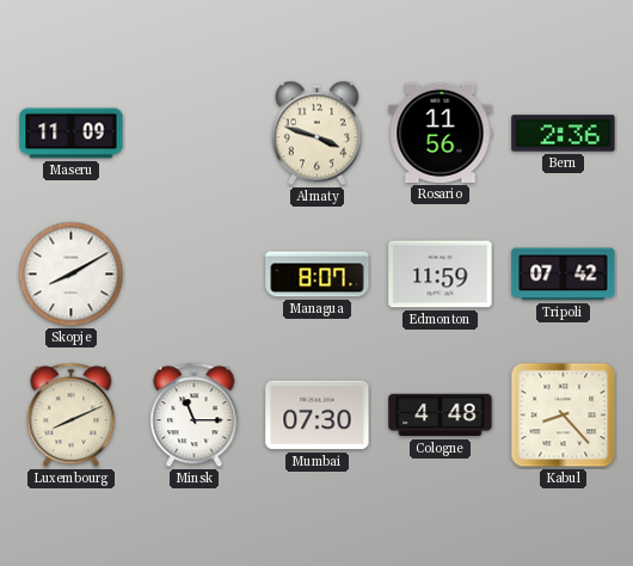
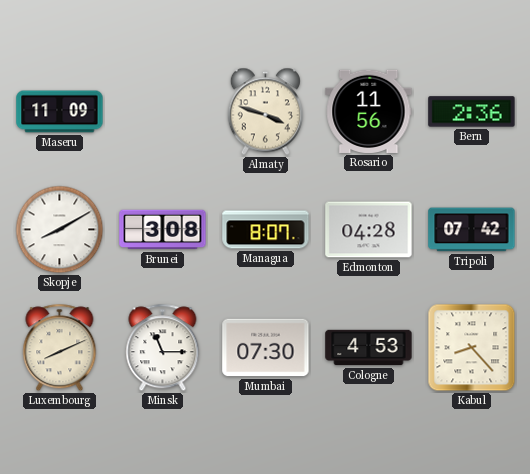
Brunei: none -> 3:08
Edmonton: 11:59 -> 04:28
Cologne: 4:48 -> 4:53
